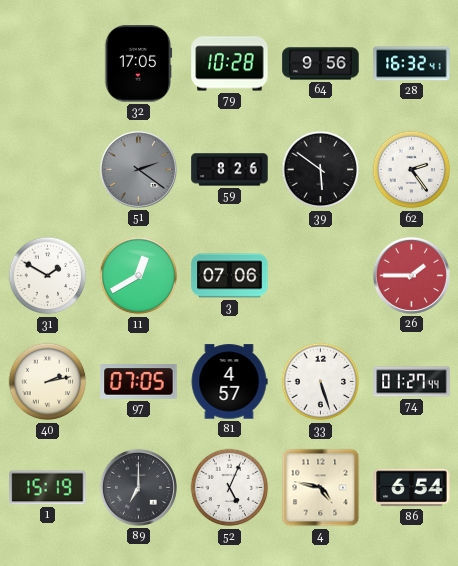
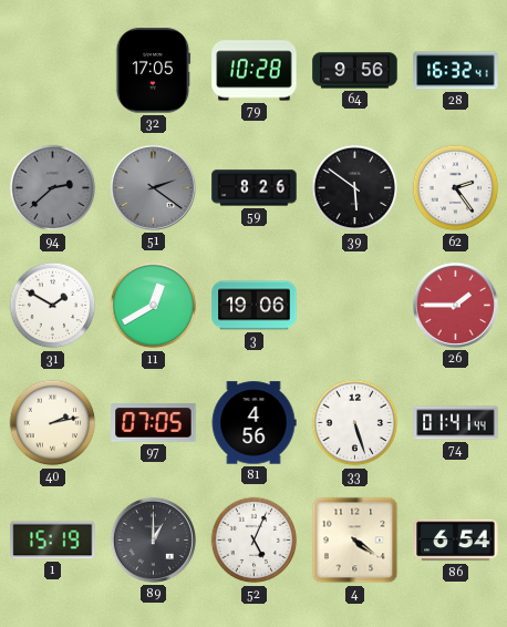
94: none -> 2:38
3: 07:06 -> 19:06
81: 4:57 -> 4:56
74: 01:27 -> 01:41
89: 7:00 -> 1:00
4: 4:47 -> 4:21
